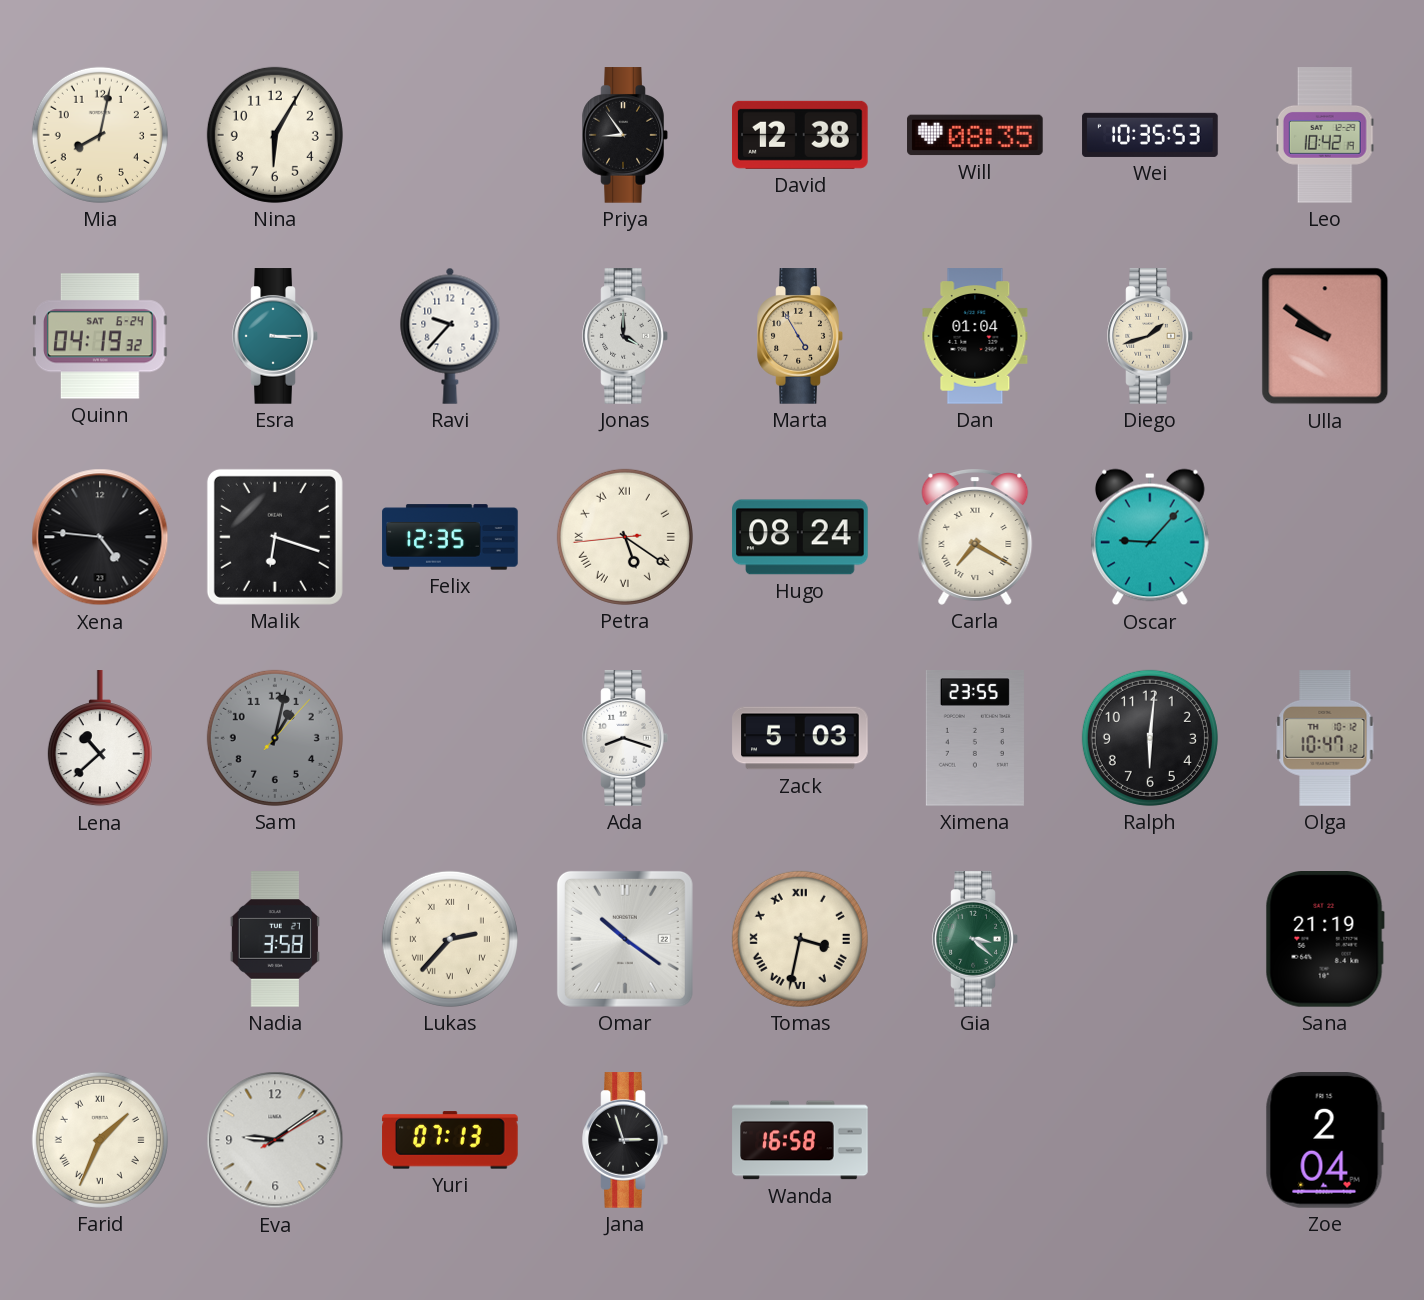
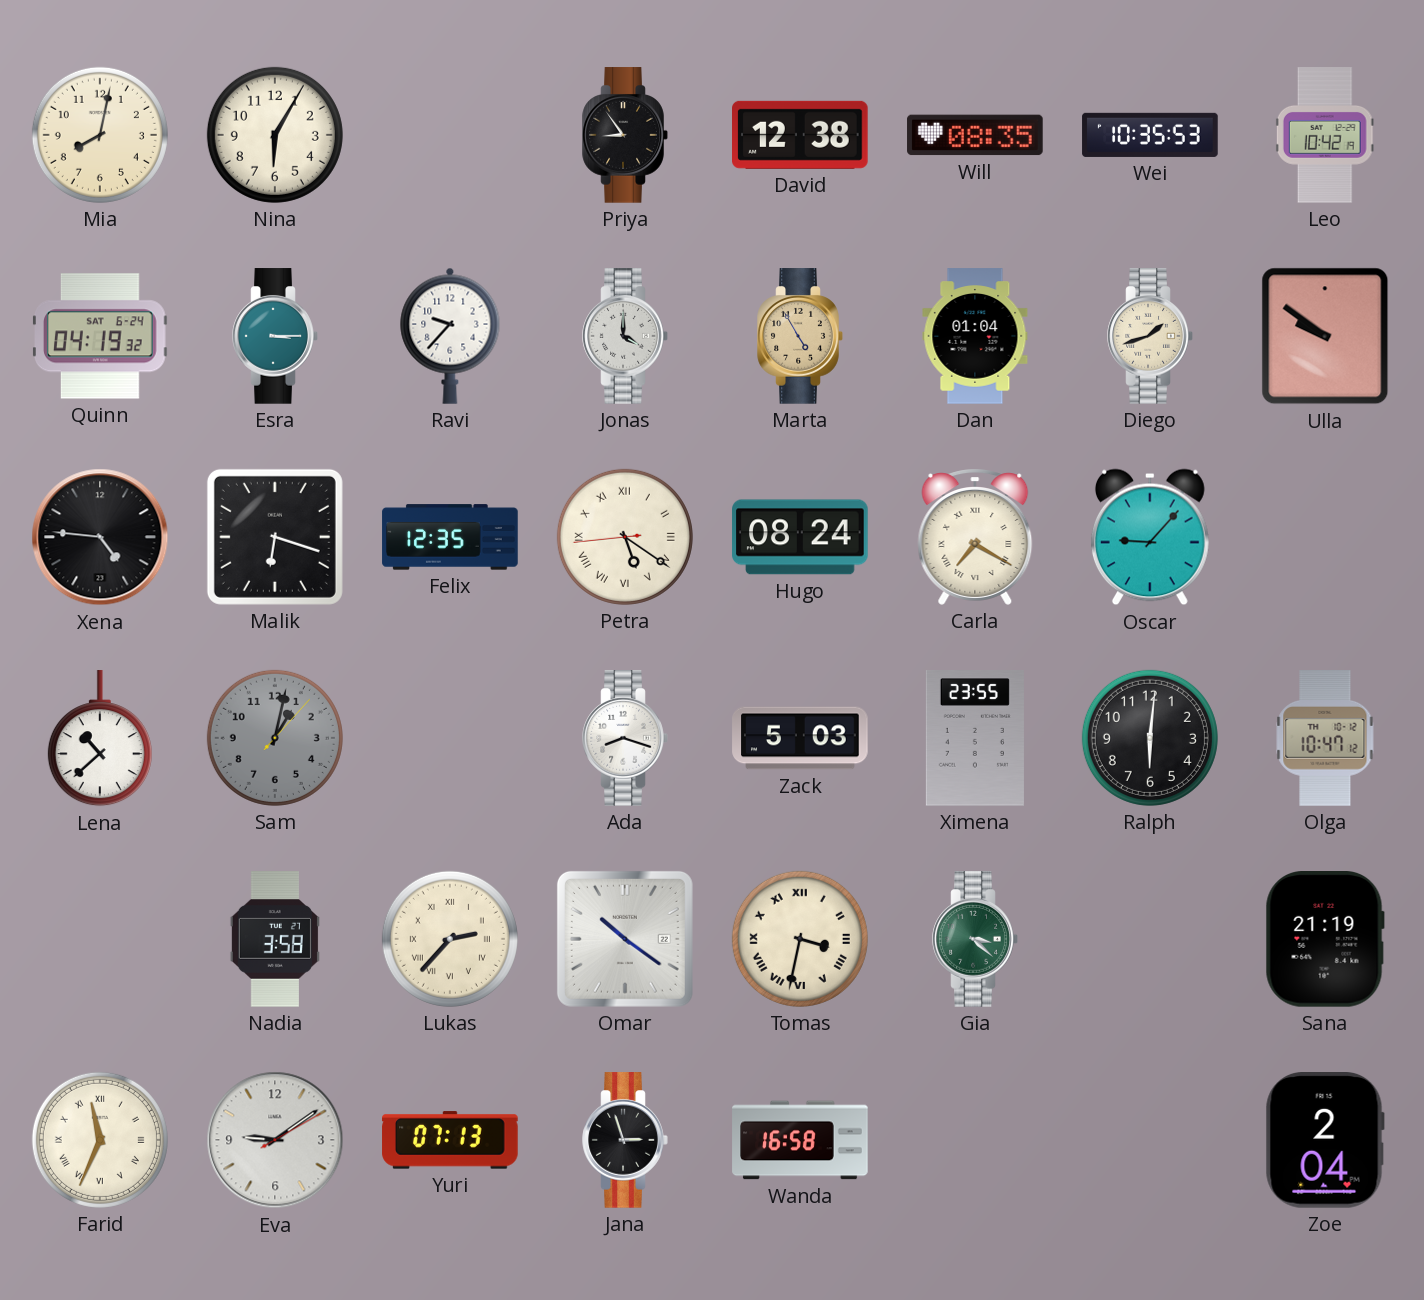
Farid: 1:34 -> 11:34
